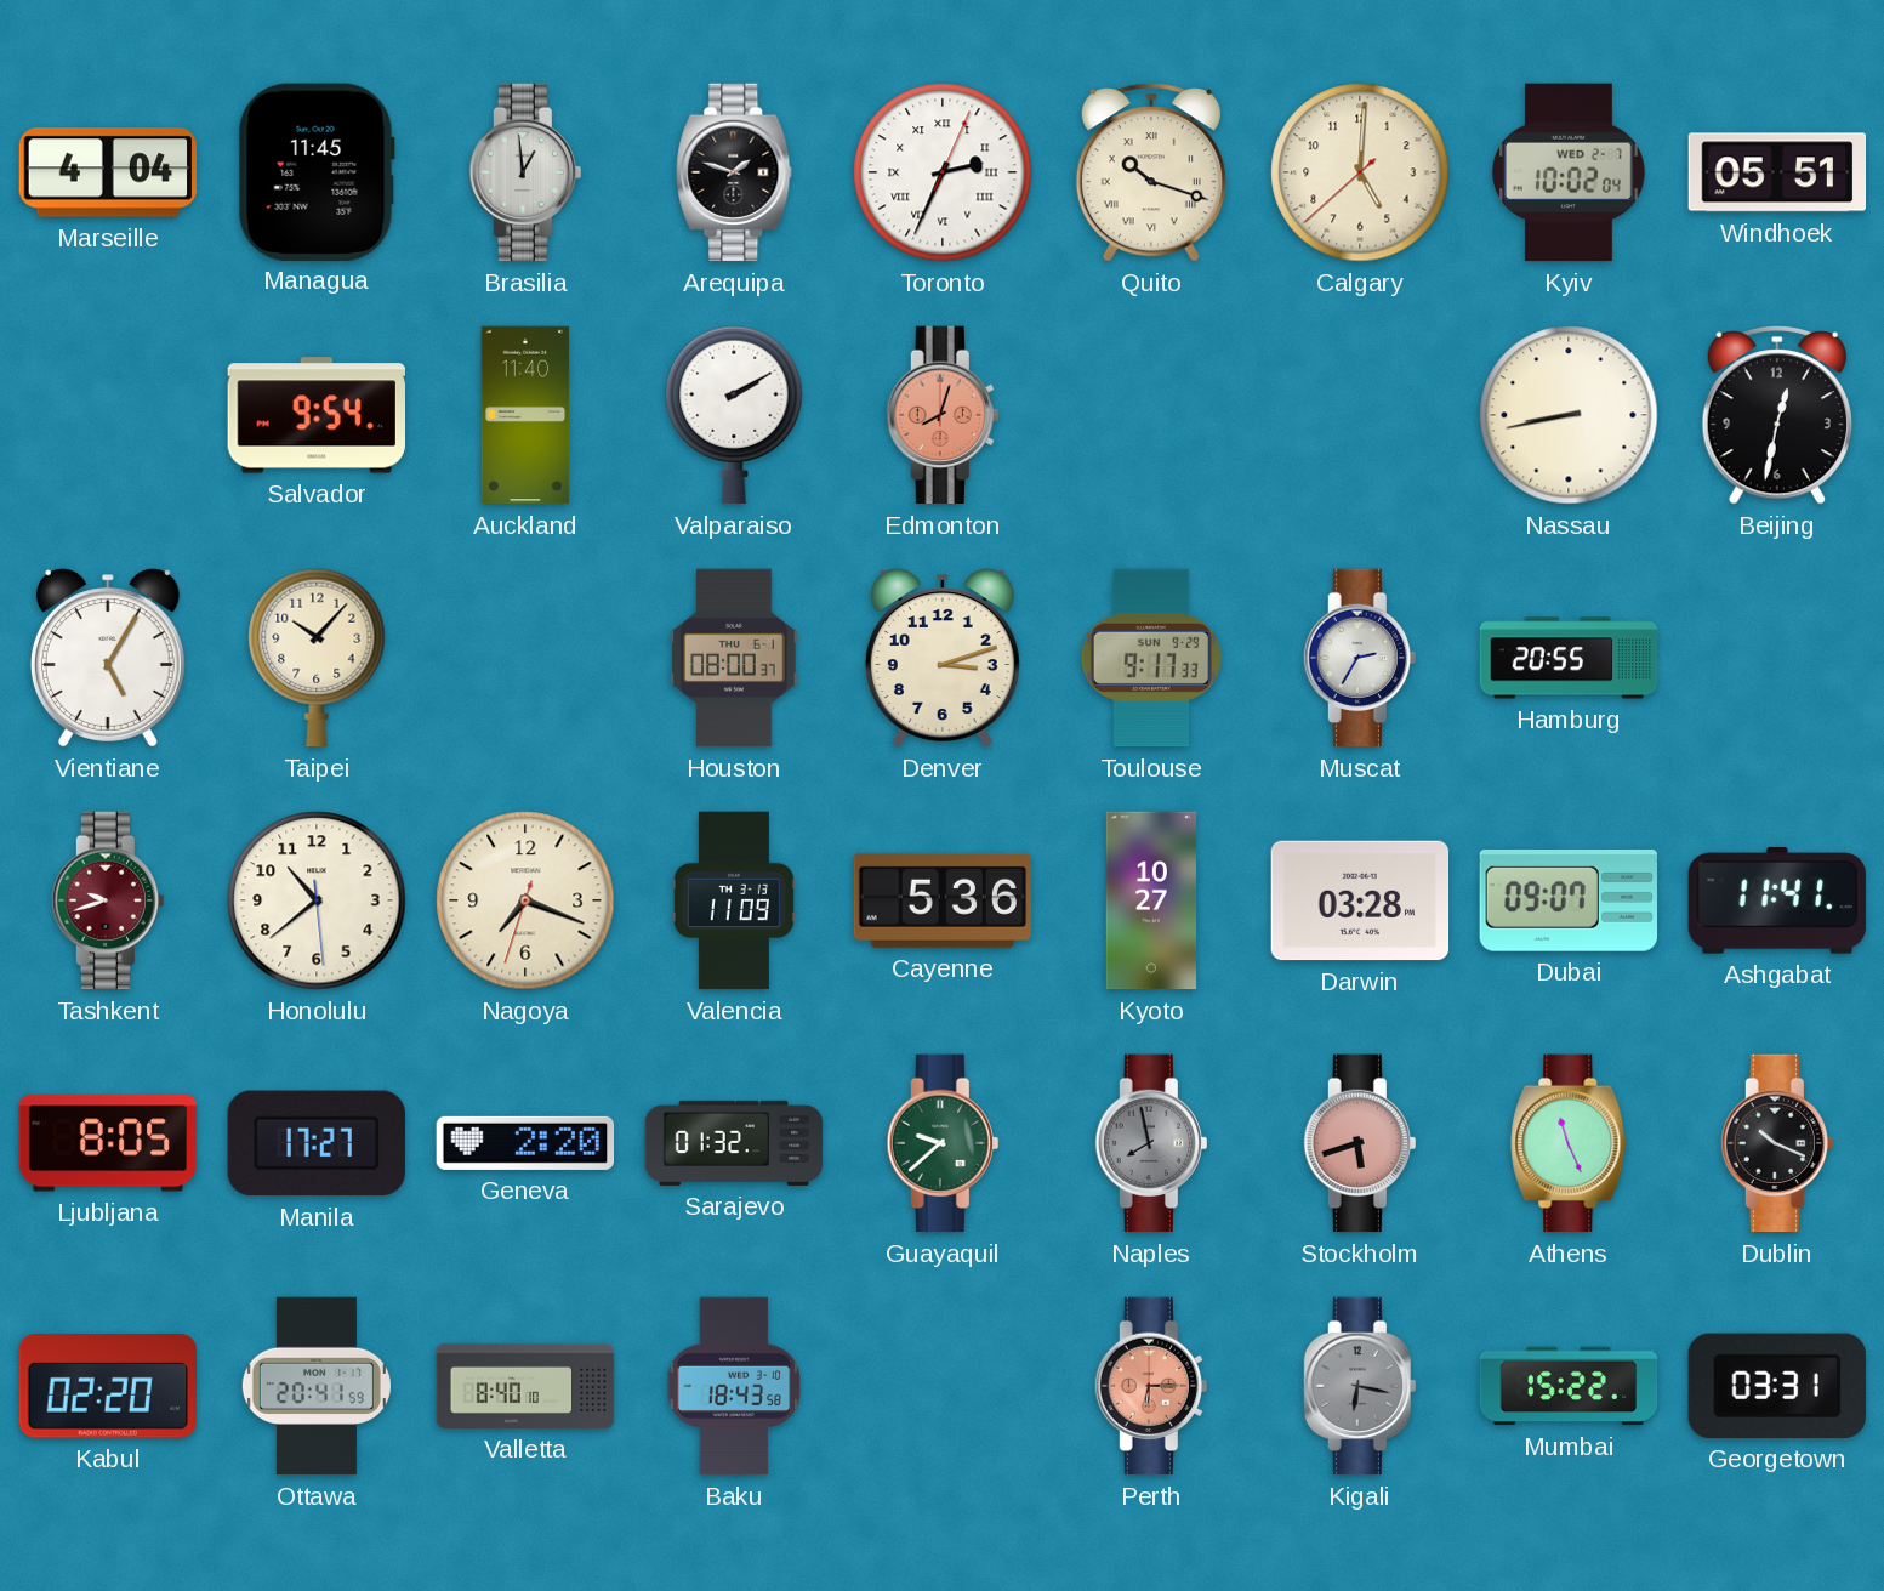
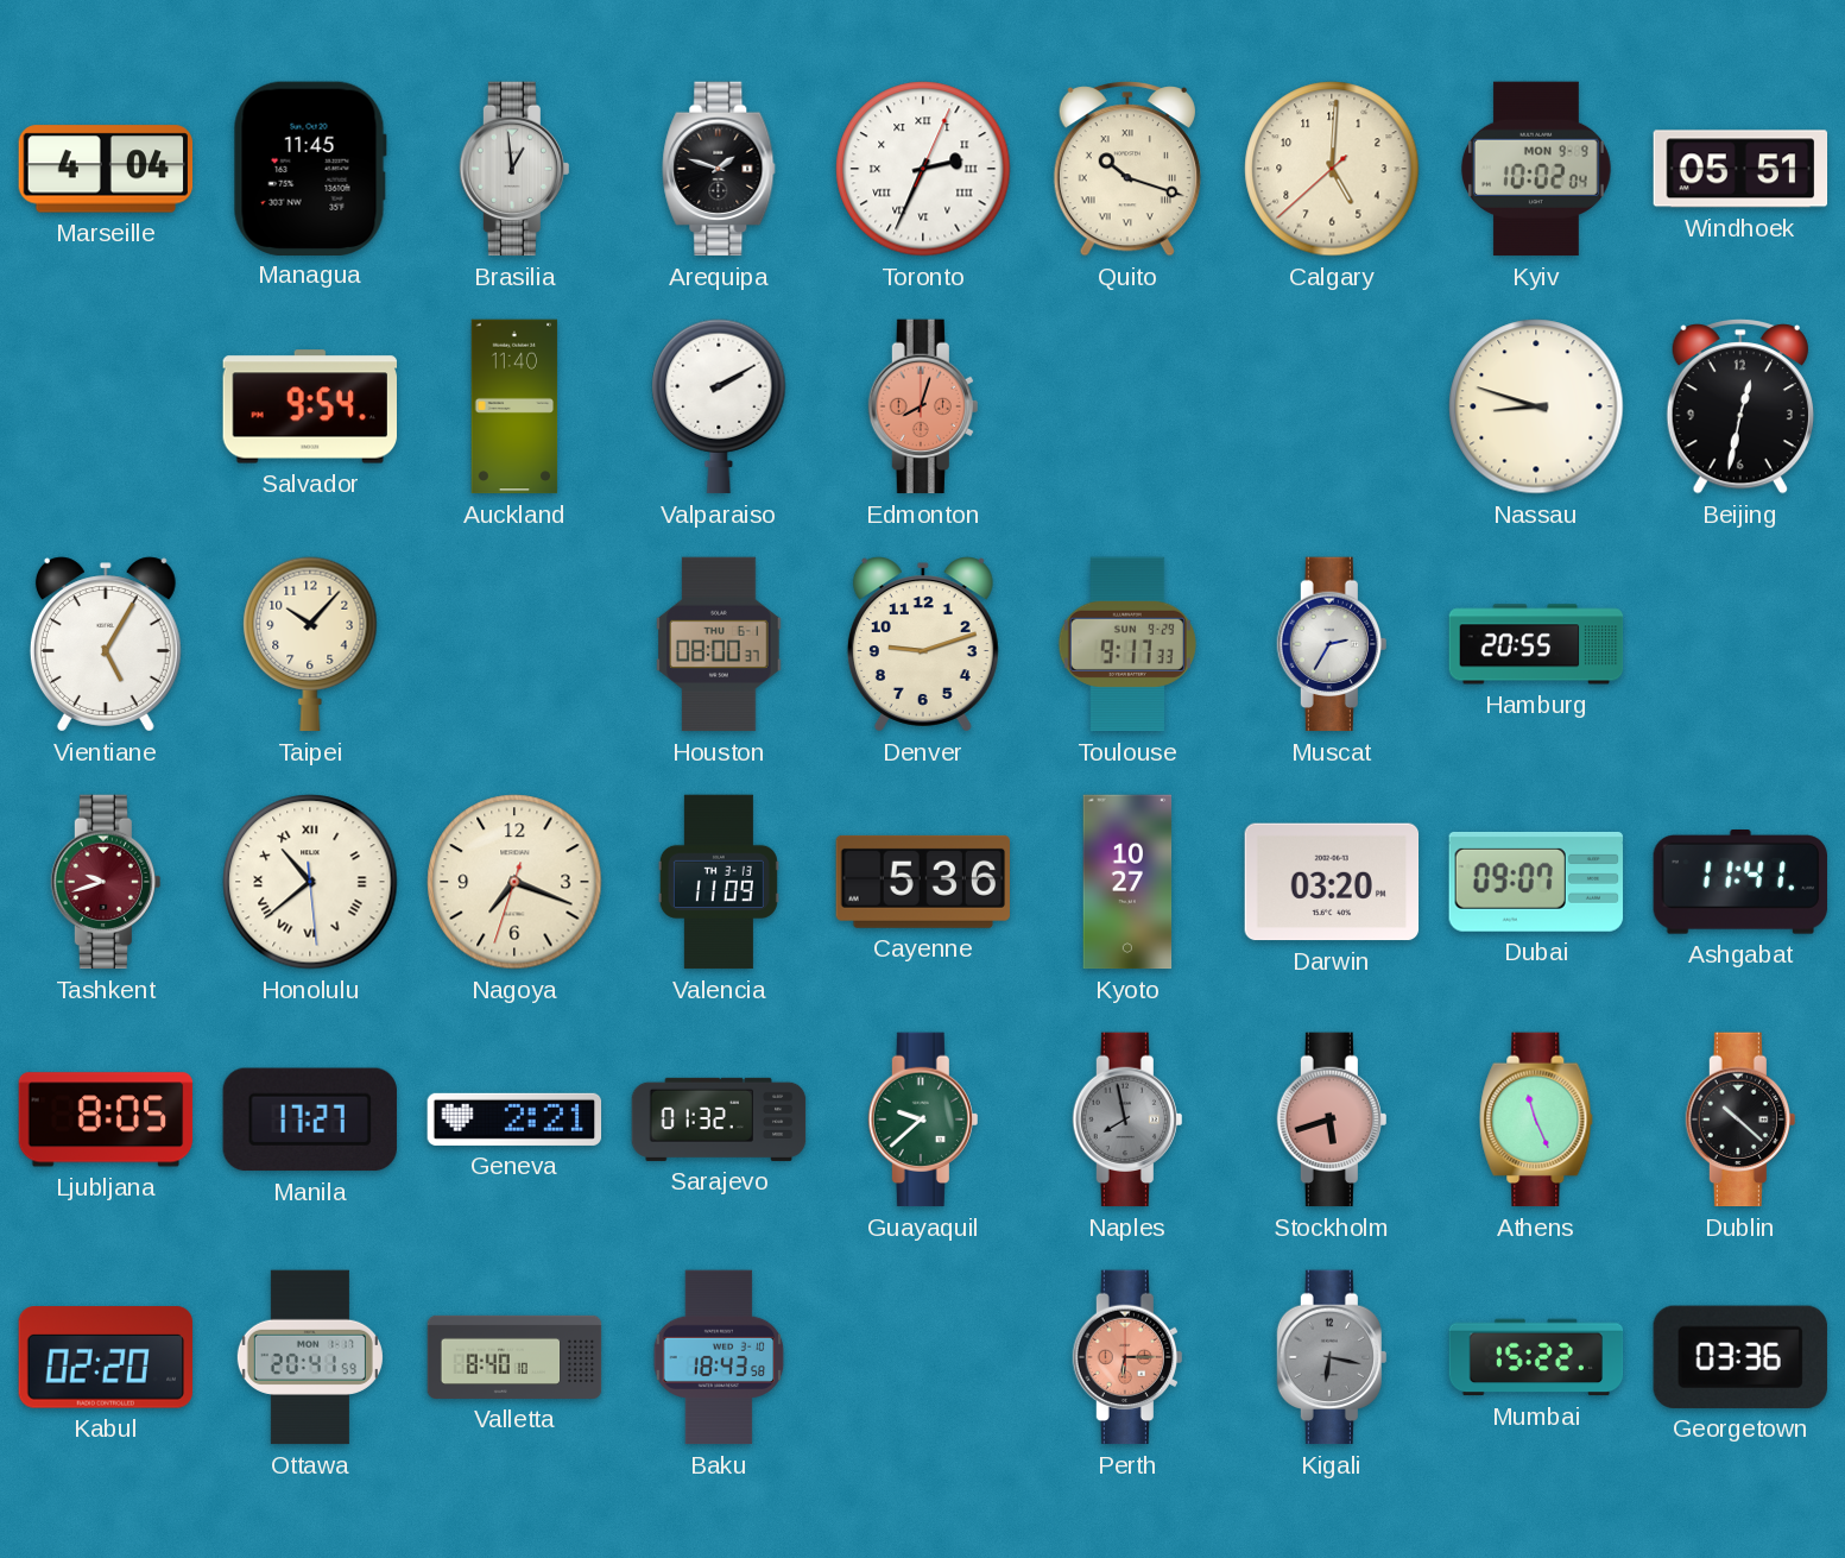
Kyiv date: WED 2-7 -> MON 9-9
Nassau: 8:43 -> 8:48
Denver: 3:12 -> 9:12
Honolulu numerals: Arabic -> Roman
Darwin: 03:28 -> 03:20
Geneva: 2:20 -> 2:21
Dublin: 10:19 -> 10:22
Georgetown: 03:31 -> 03:36
